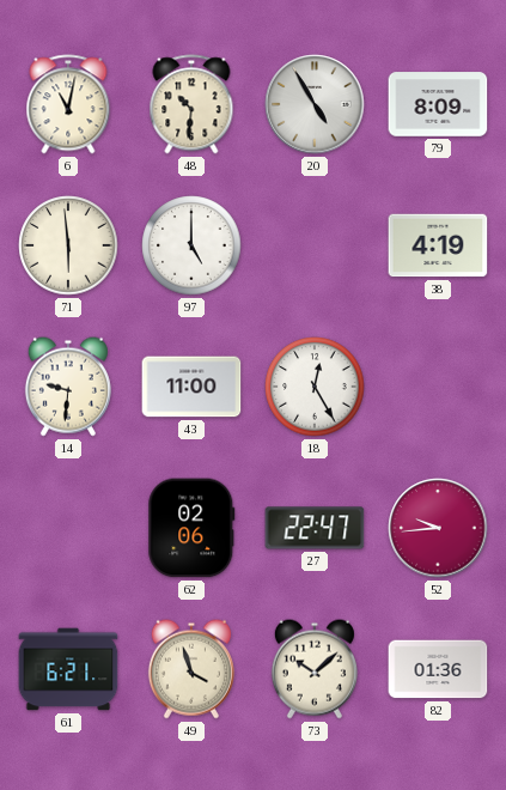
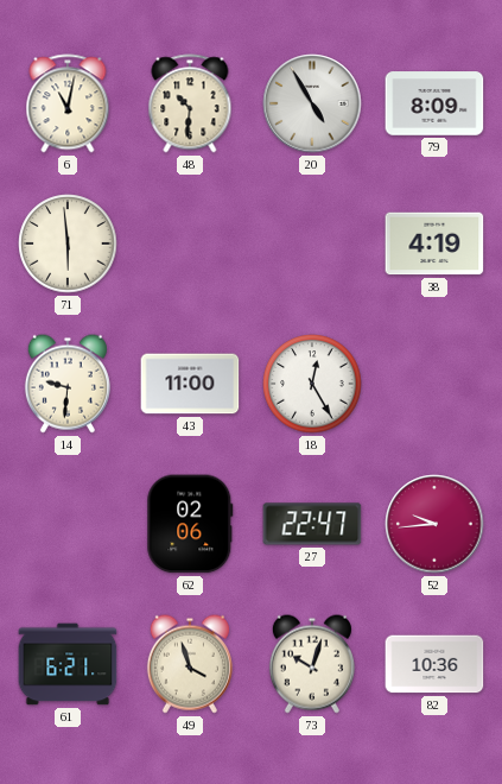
97: 5:00 -> none
73: 10:08 -> 10:03
82: 01:36 -> 10:36
